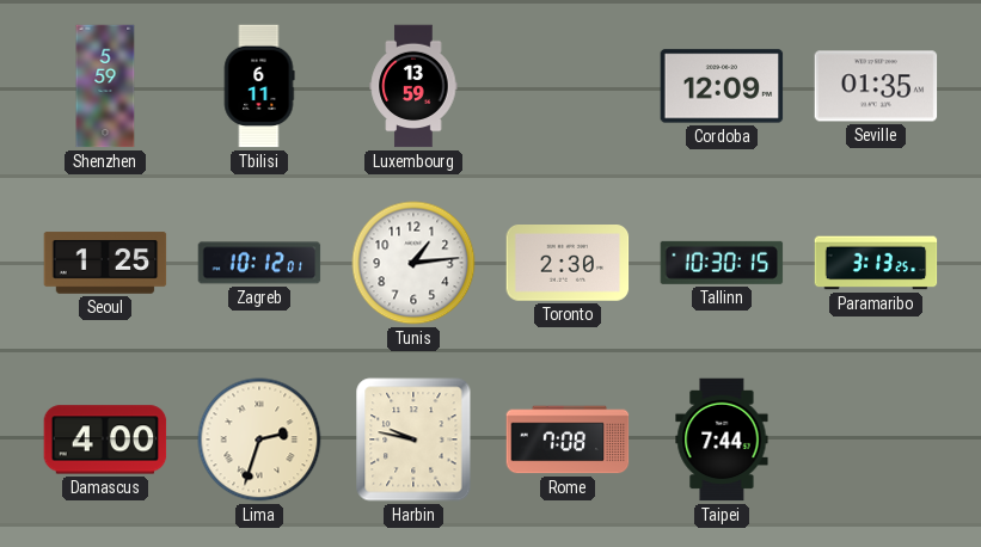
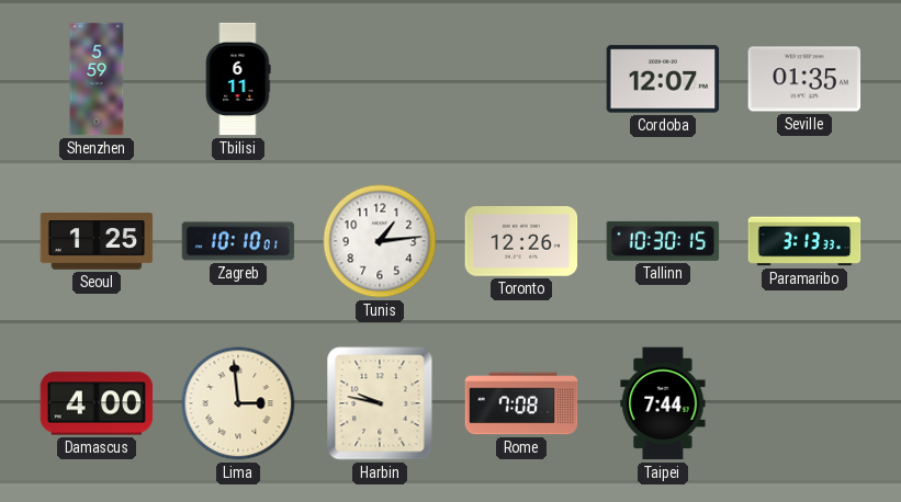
Luxembourg: 13:59 -> none
Cordoba: 12:09 -> 12:07
Zagreb: 10:12 -> 10:10
Toronto: 2:30 -> 12:26
Paramaribo: 3:13:25 -> 3:13:33
Lima: 2:33 -> 2:59
